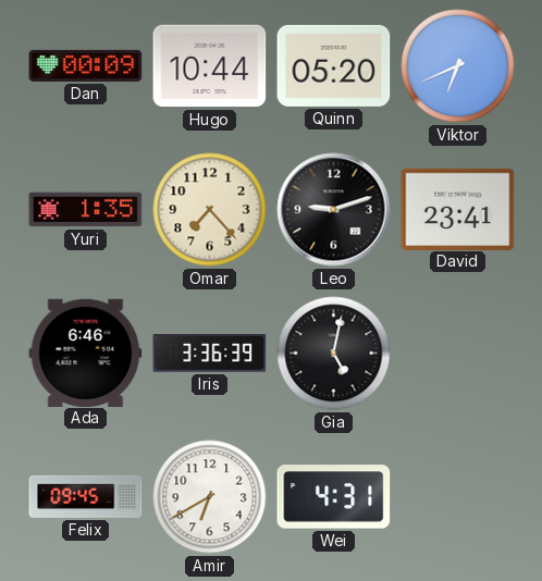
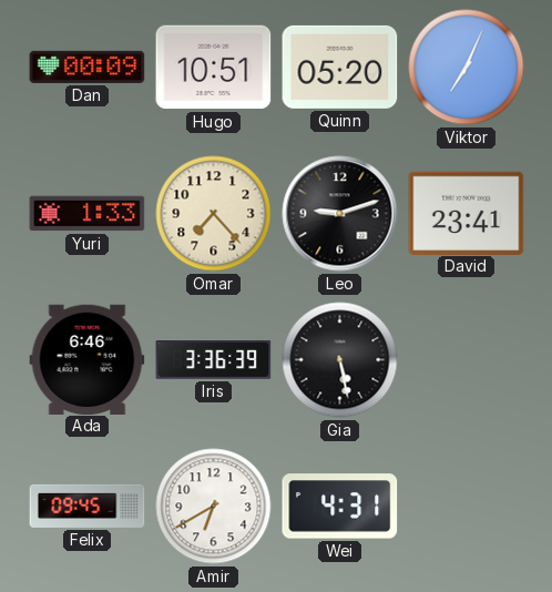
Hugo: 10:44 -> 10:51
Viktor: 6:41 -> 7:04
Yuri: 1:35 -> 1:33
Gia: 5:02 -> 5:28
